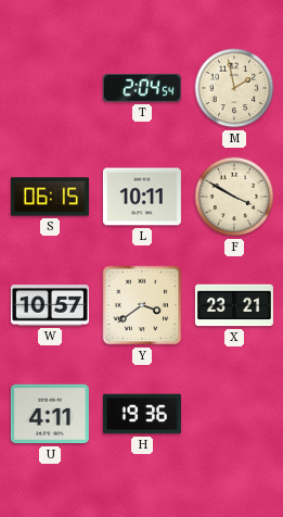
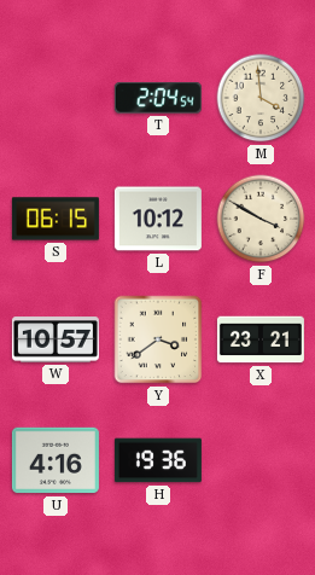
M: 1:58 -> 3:59
L: 10:11 -> 10:12
U: 4:11 -> 4:16
